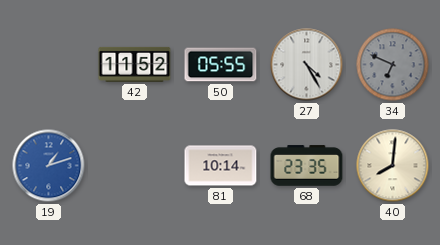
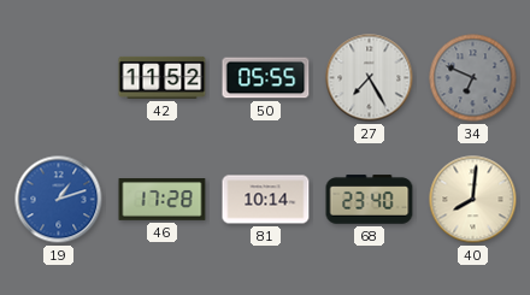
27: 4:25 -> 7:25
46: none -> 17:28
68: 23:35 -> 23:40
